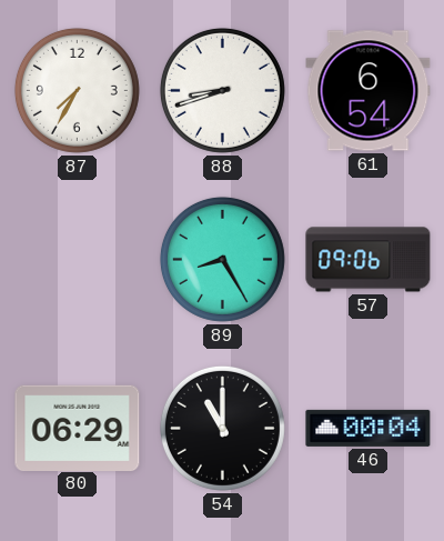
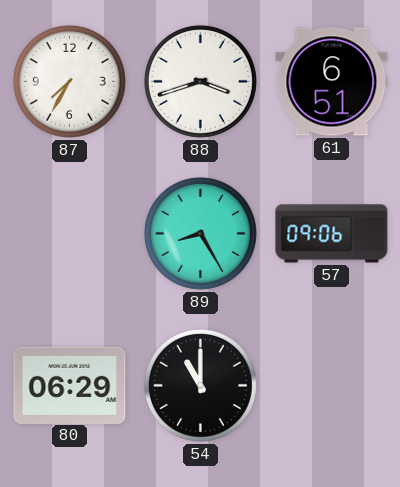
88: 8:42 -> 3:42
61: 6:54 -> 6:51
46: 00:04 -> none
